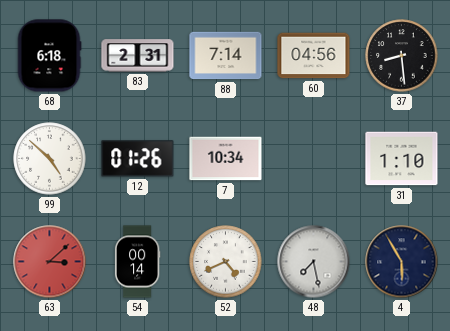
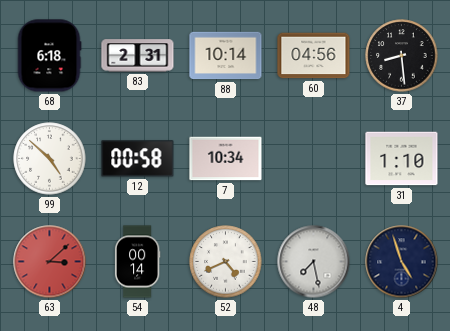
88: 7:14 -> 10:14
12: 01:26 -> 00:58
4: 5:55 -> 4:57
